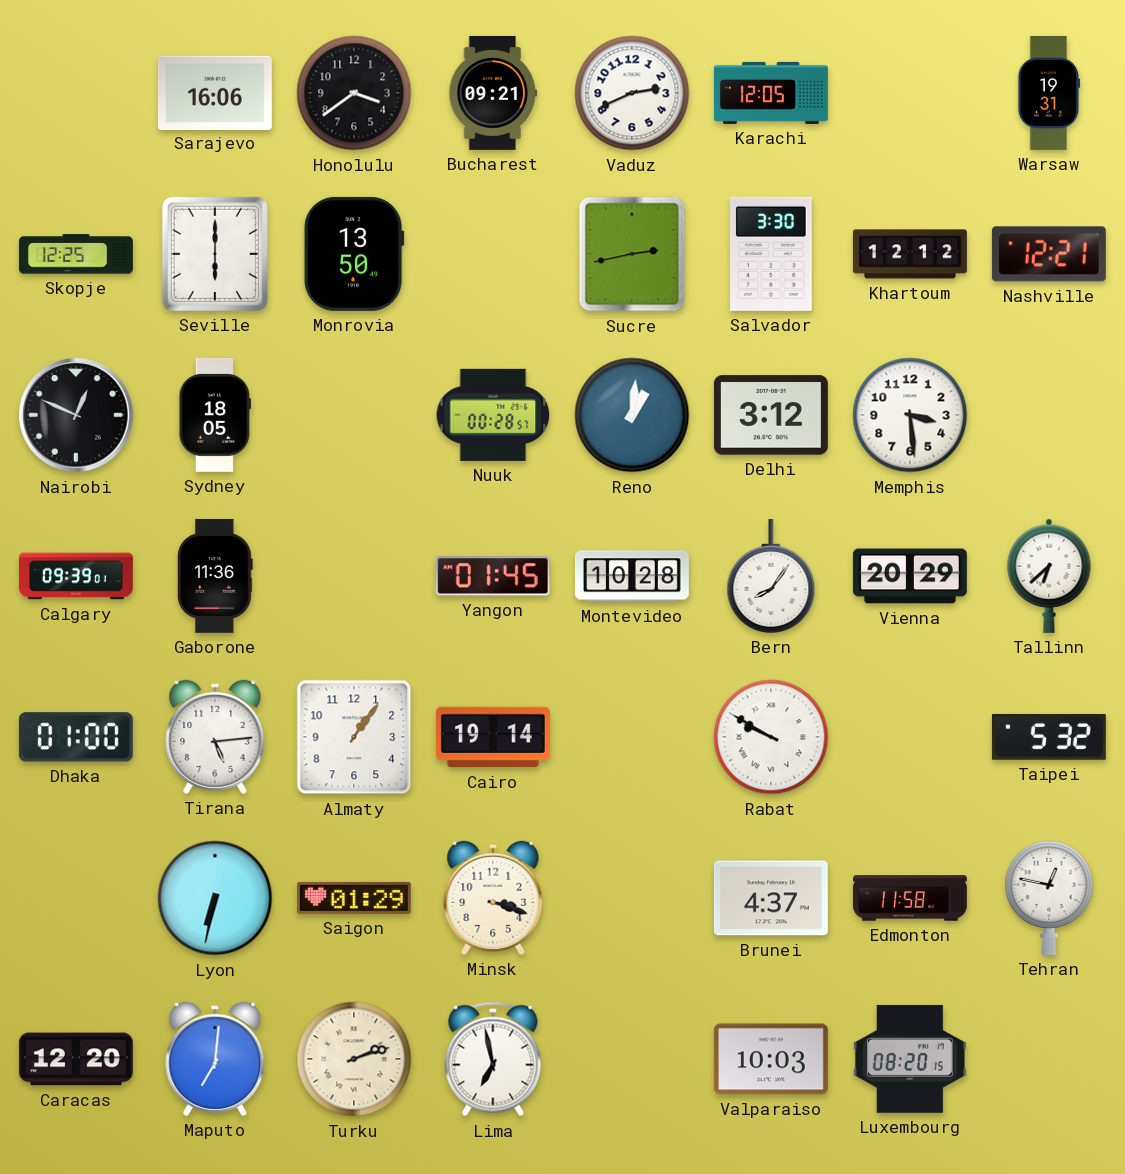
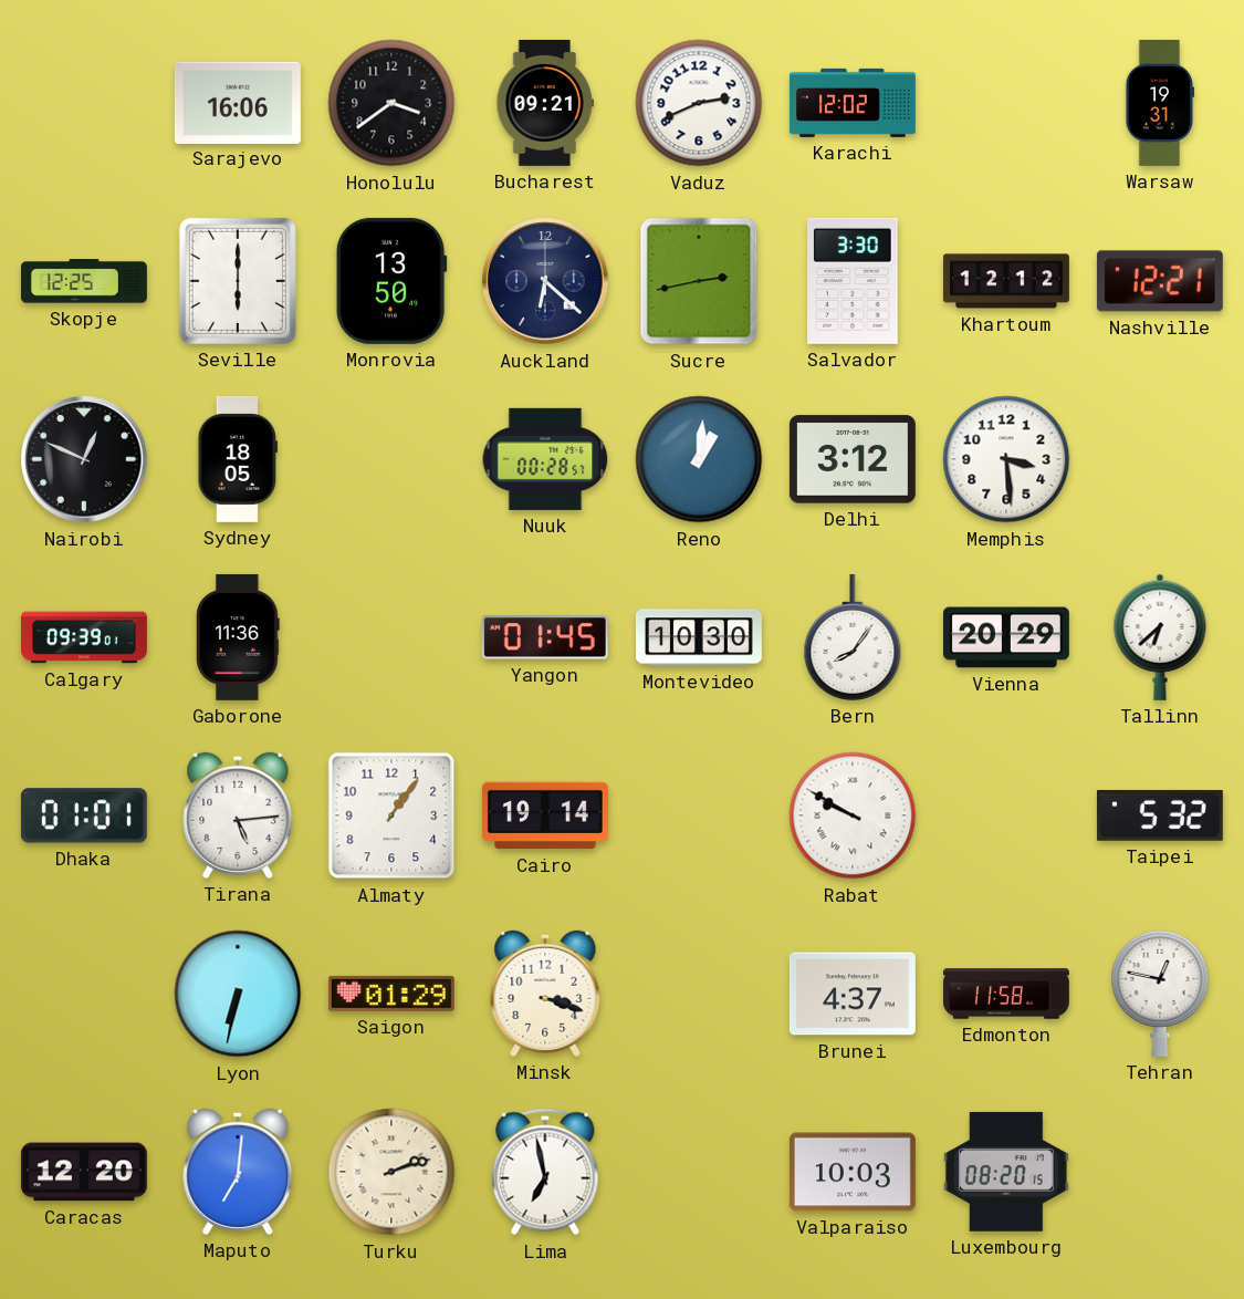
Karachi: 12:05 -> 12:02
Auckland: none -> 6:22
Montevideo: 10:28 -> 10:30
Dhaka: 01:00 -> 01:01
